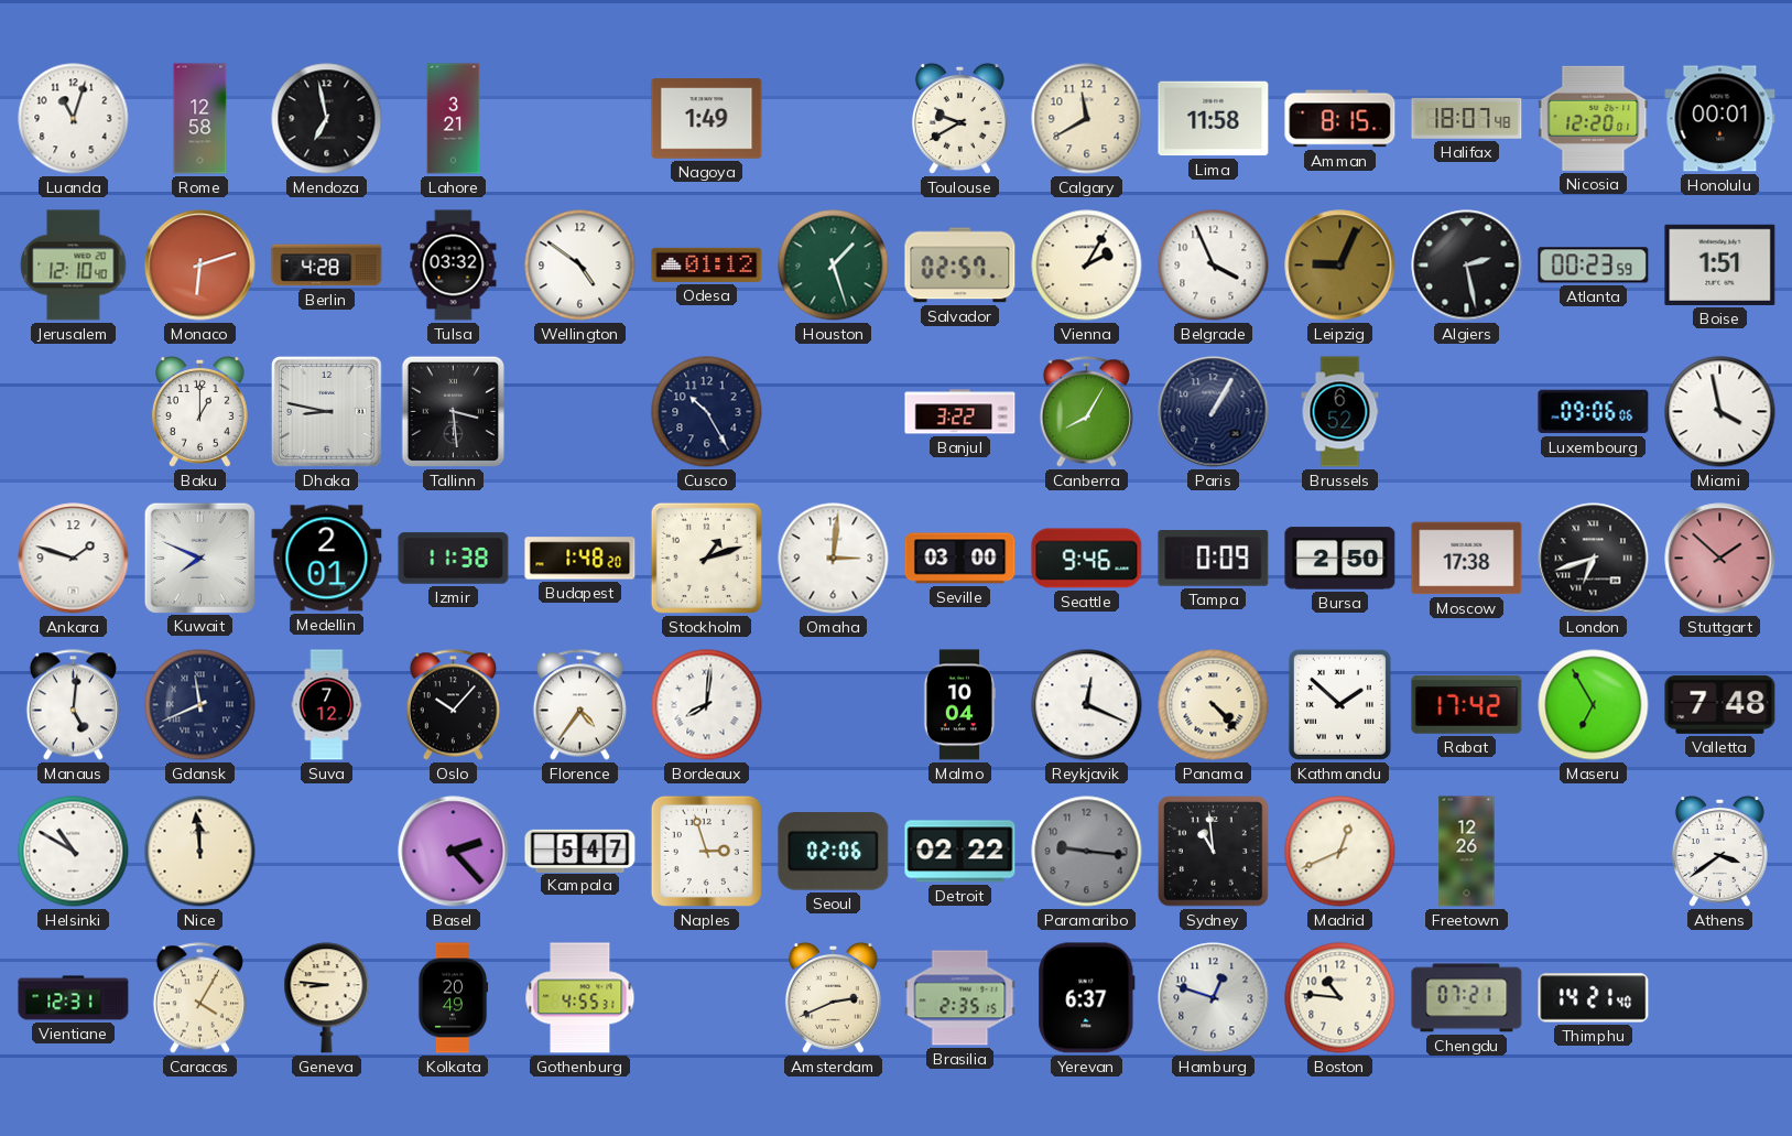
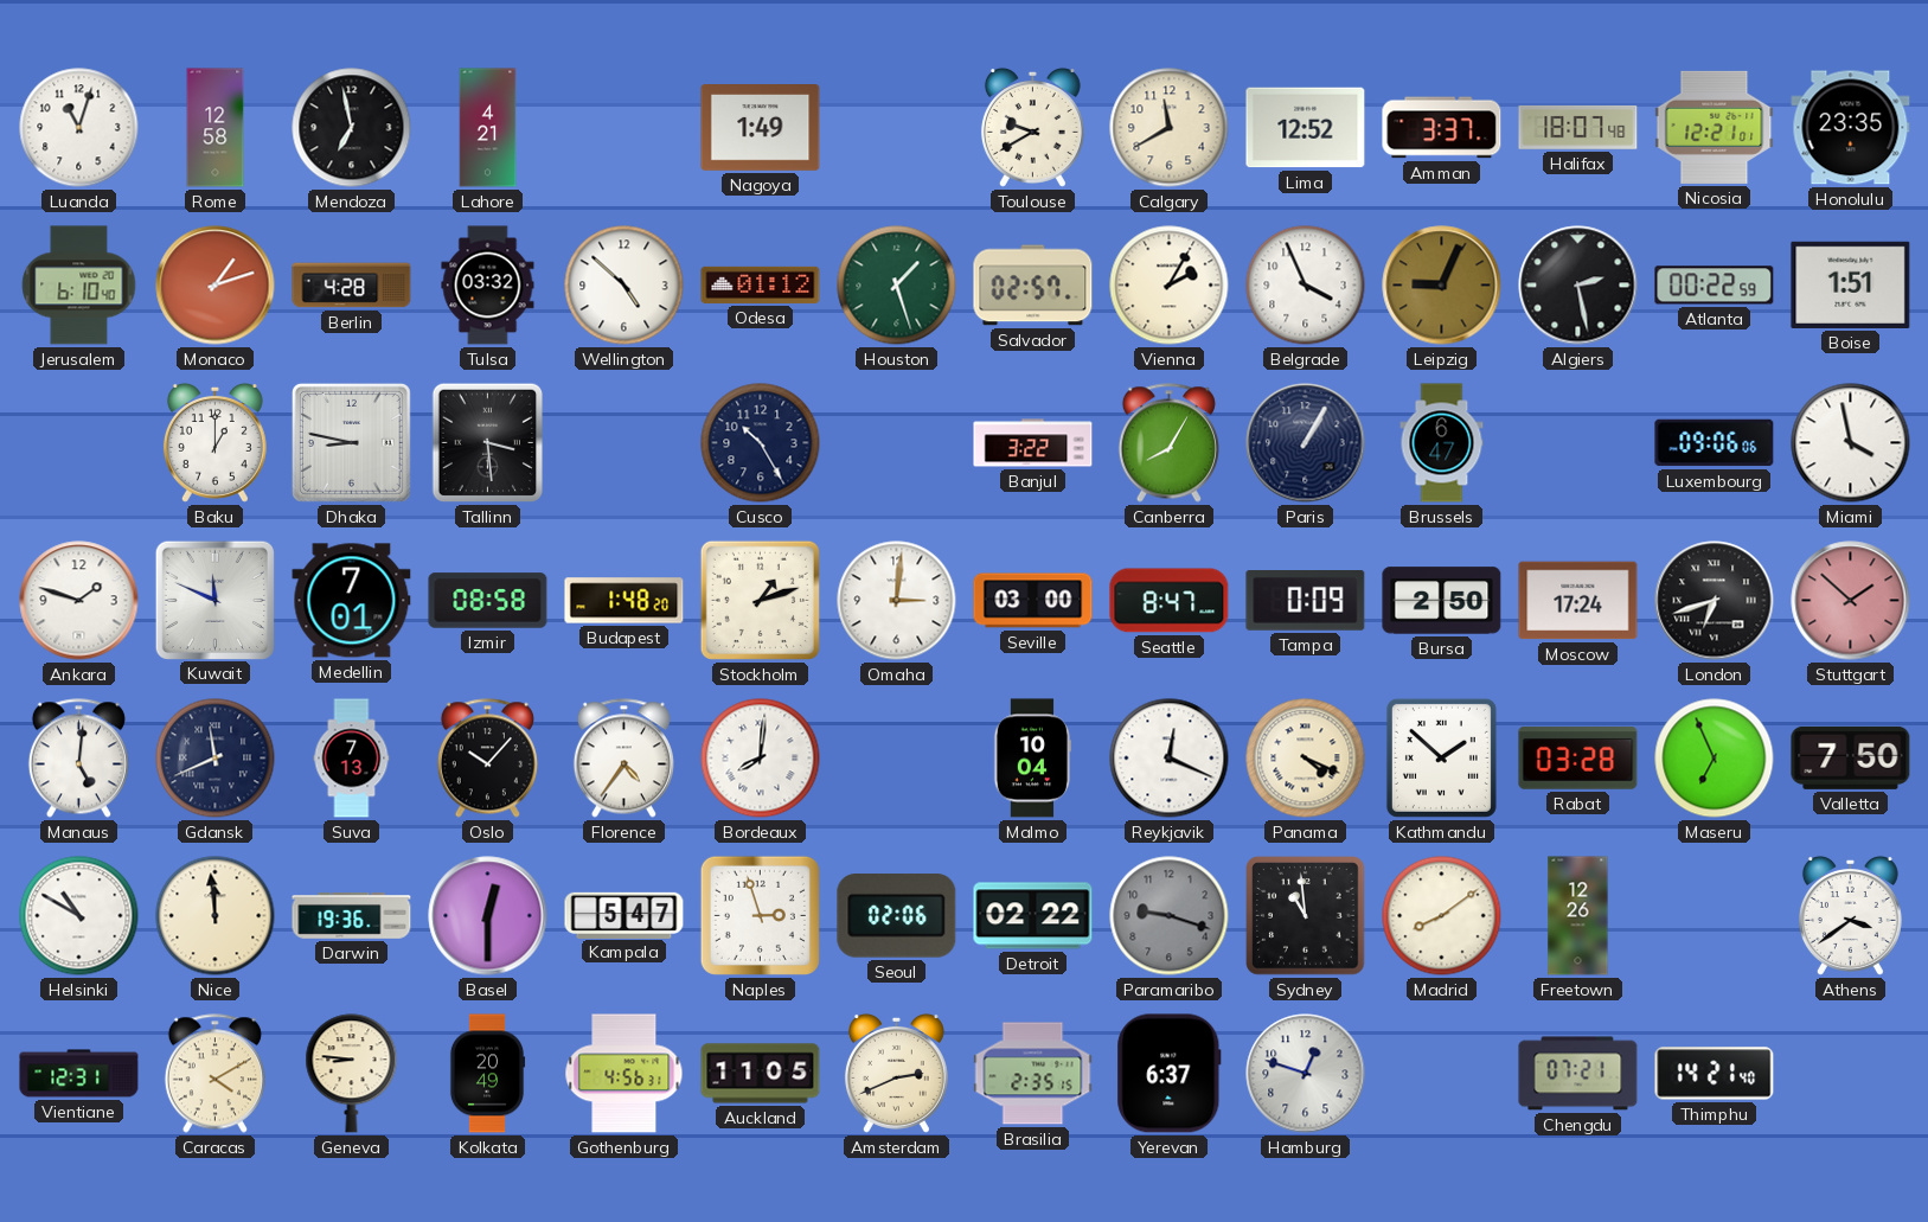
Lahore: 3:21 -> 4:21
Lima: 11:58 -> 12:52
Amman: 8:15 -> 3:37
Nicosia: 12:20 -> 12:21
Honolulu: 00:01 -> 23:35
Jerusalem: 12:10 -> 6:10
Monaco: 6:12 -> 1:12
Wellington: 4:51 -> 4:52
Atlanta: 00:23 -> 00:22
Brussels: 6:52 -> 6:47
Kuwait: 7:49 -> 11:49
Medellin: 2:01 -> 7:01
Izmir: 11:38 -> 08:58
Seattle: 9:46 -> 8:47
Moscow: 17:38 -> 17:24
Suva: 7:12 -> 7:13
Panama: 4:23 -> 4:19
Rabat: 17:42 -> 03:28
Maseru: 6:55 -> 6:56
Valletta: 7:48 -> 7:50
Darwin: none -> 19:36
Basel: 2:23 -> 12:30
Paramaribo: 9:16 -> 9:18
Madrid: 12:41 -> 8:09
Caracas: 4:05 -> 4:10
Gothenburg: 4:55 -> 4:56
Auckland: none -> 11:05
Boston: 10:46 -> none
